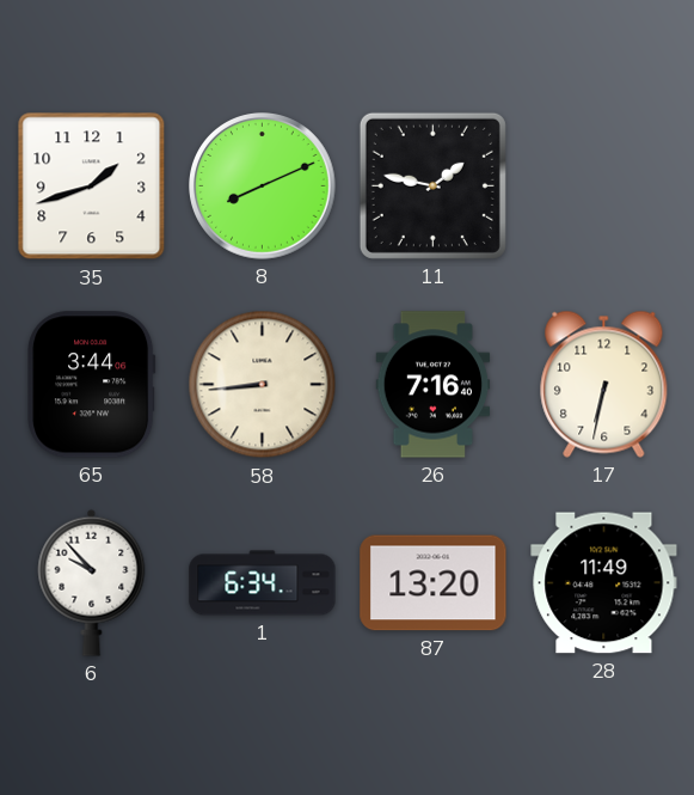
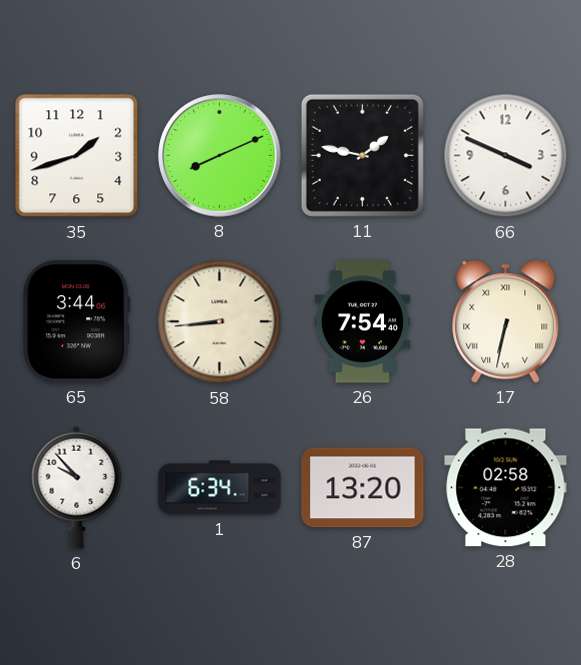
66: none -> 3:49
26: 7:16 -> 7:54
17 numerals: Arabic -> Roman
28: 11:49 -> 02:58
